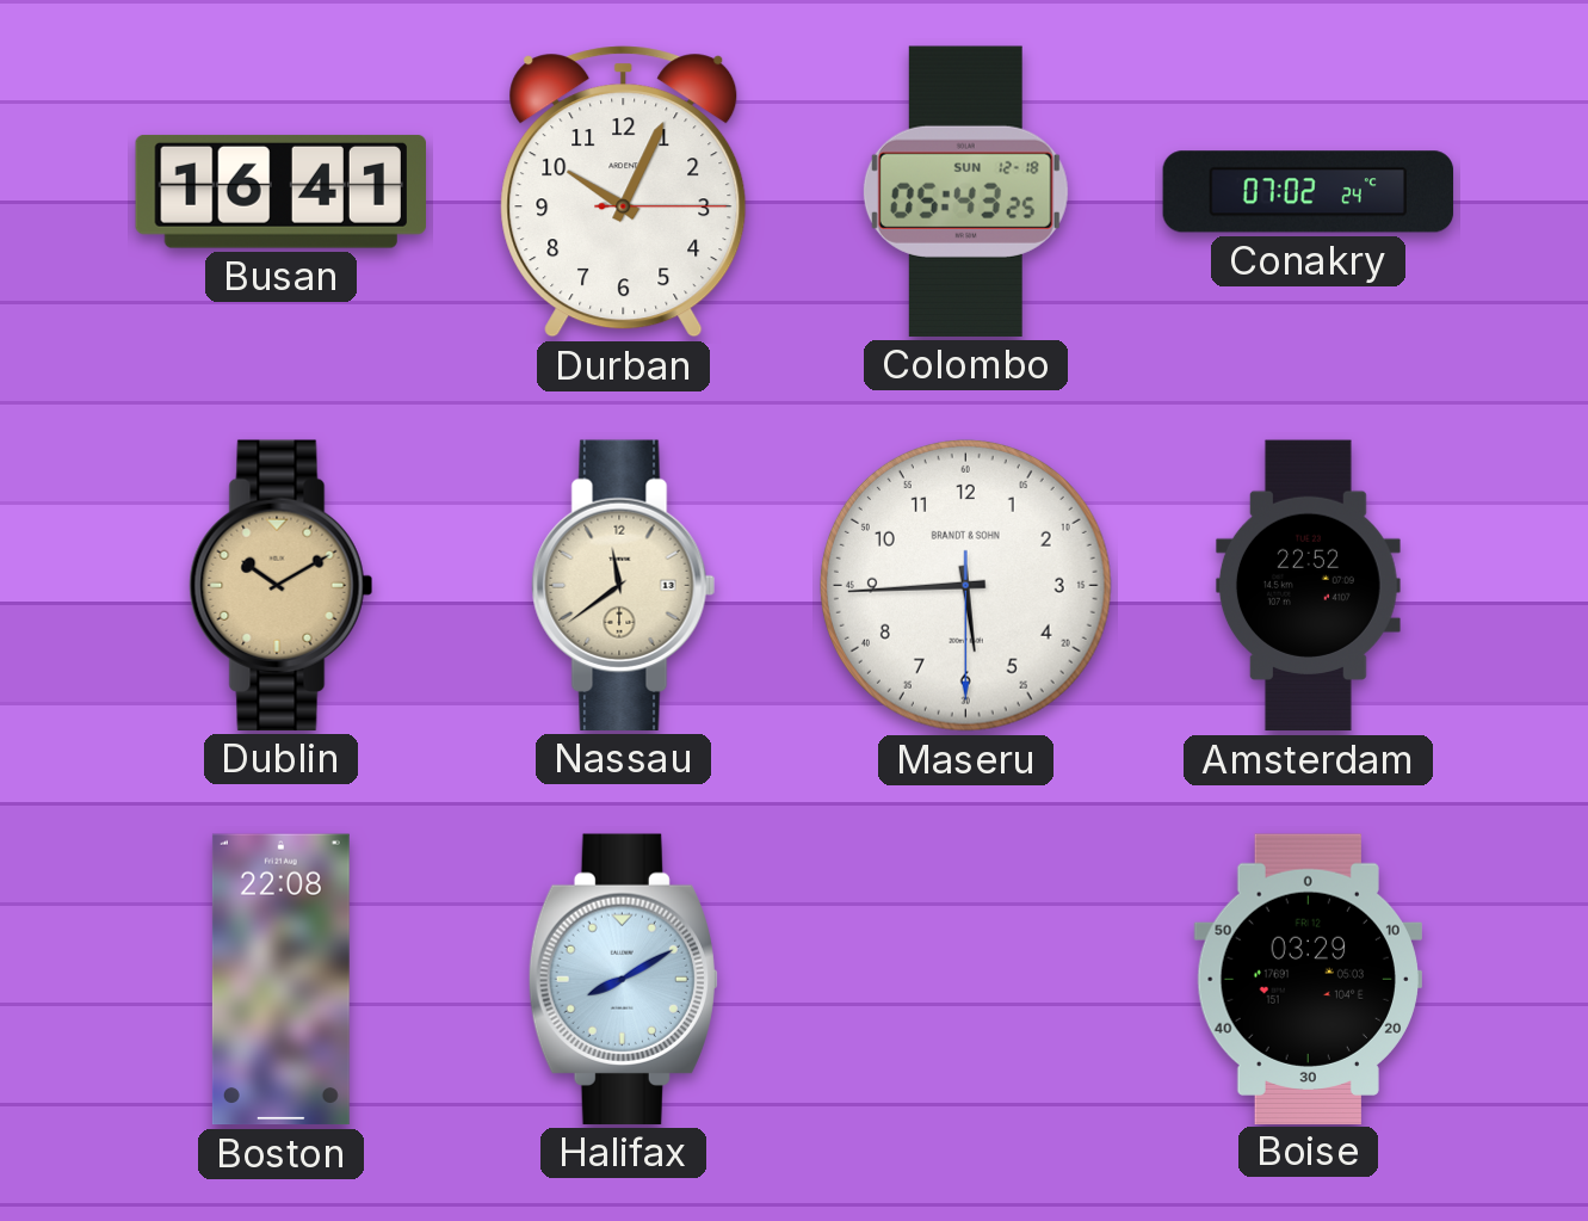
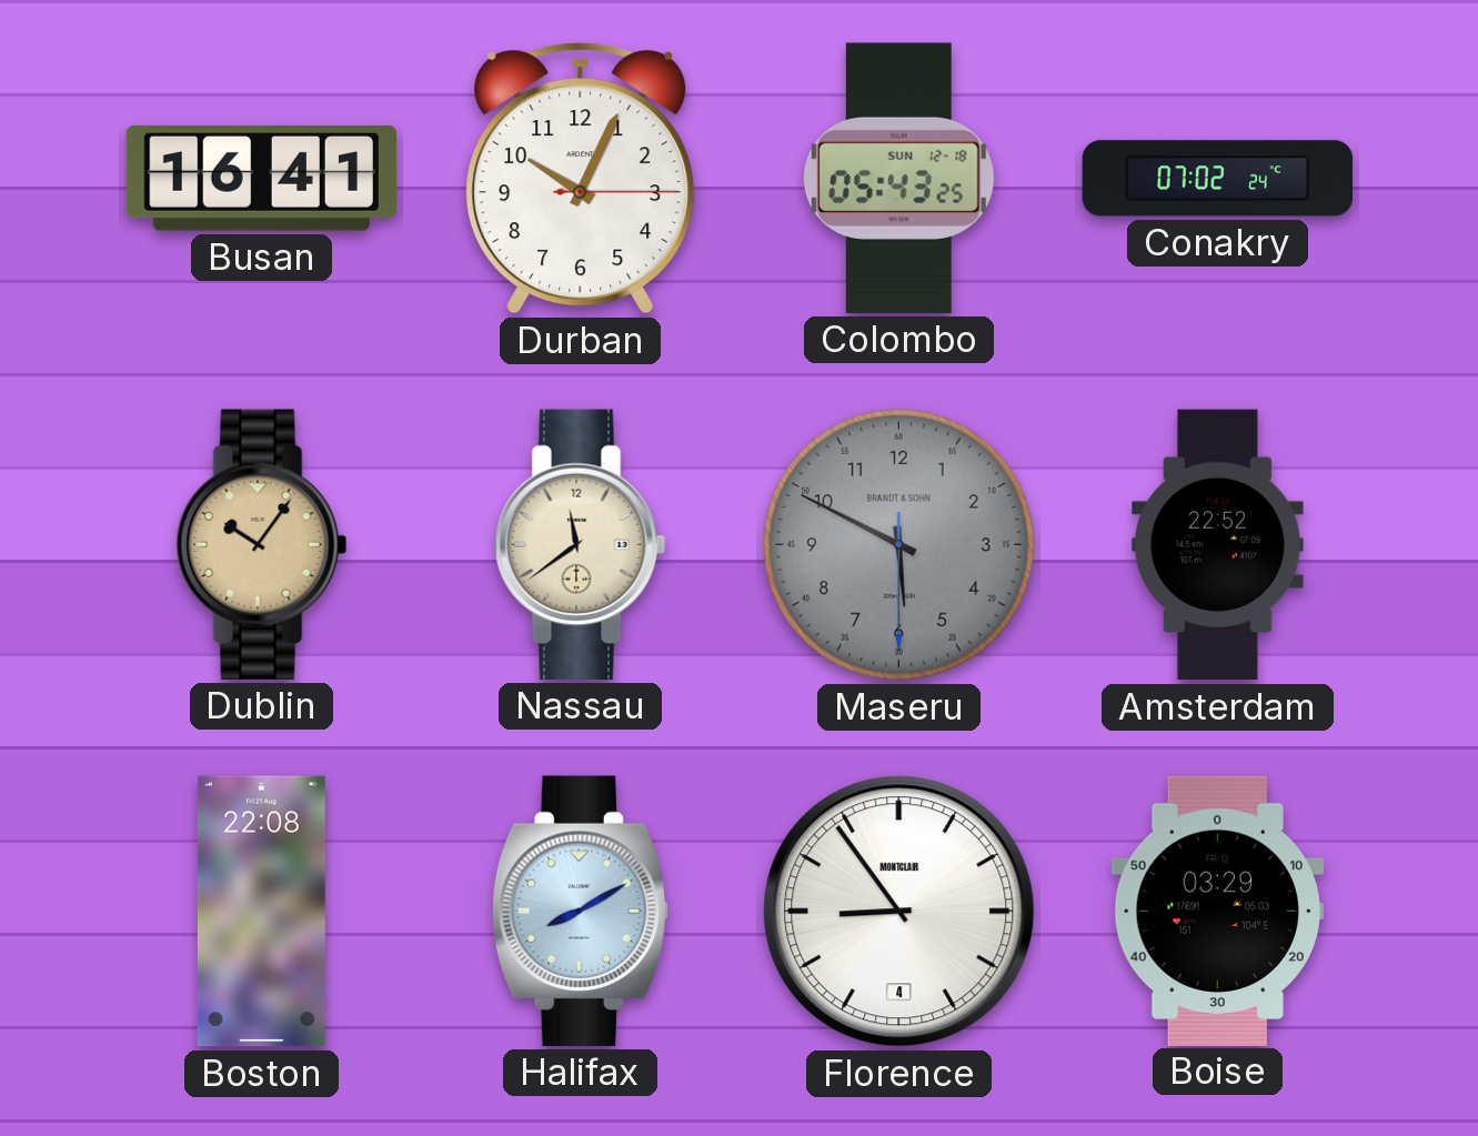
Dublin: 10:10 -> 10:06
Maseru: 5:44 -> 5:49
Maseru dial: white -> grey
Florence: none -> 8:54
